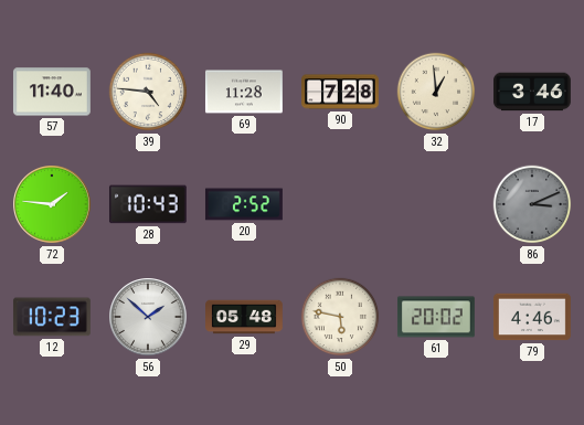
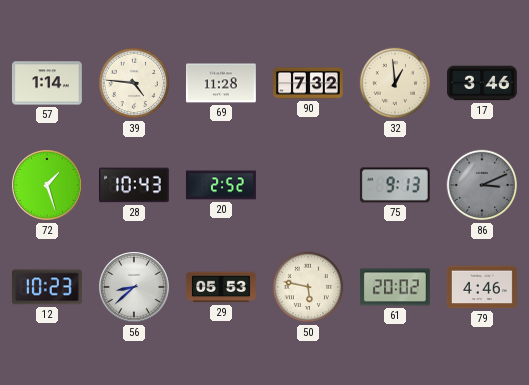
57: 11:40 -> 1:14
90: 7:28 -> 7:32
72: 1:46 -> 1:27
75: none -> 9:13
56: 1:52 -> 8:38
29: 05:48 -> 05:53
